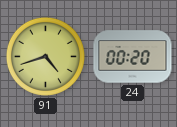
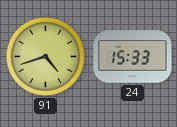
24: 00:20 -> 15:33
